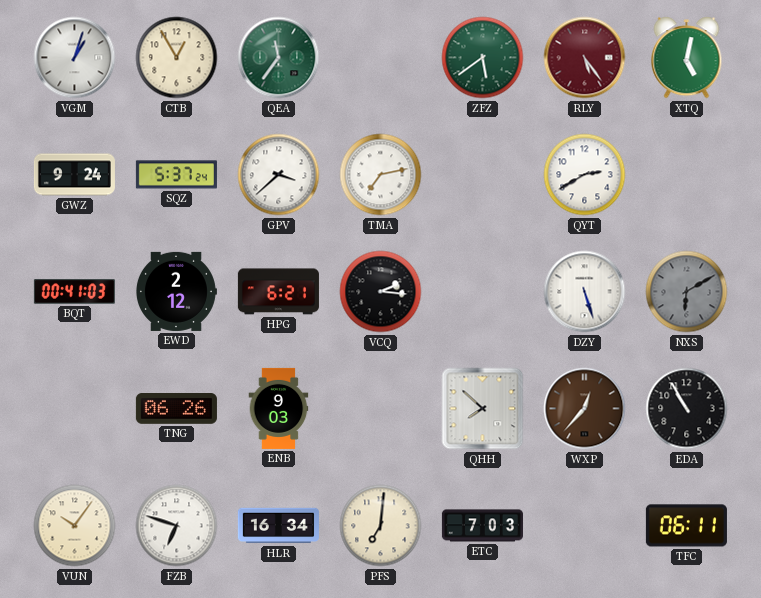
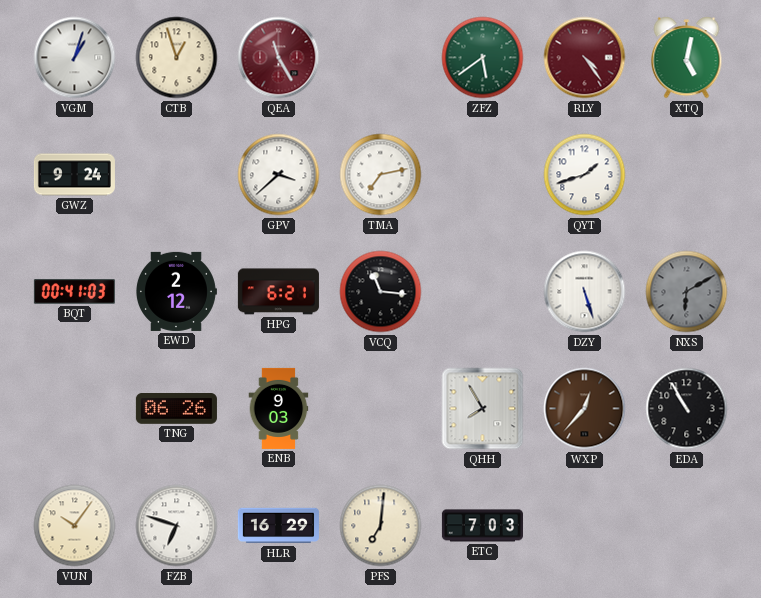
CTB: 12:55 -> 12:57
QEA: 11:36 -> 11:25
QEA dial: green -> burgundy
RLY: 5:24 -> 4:24
SQZ: 5:37 -> none
QYT: 2:40 -> 1:42
VCQ: 2:16 -> 11:16
QHH: 7:52 -> 7:55
HLR: 16:34 -> 16:29
TFC: 06:11 -> none
